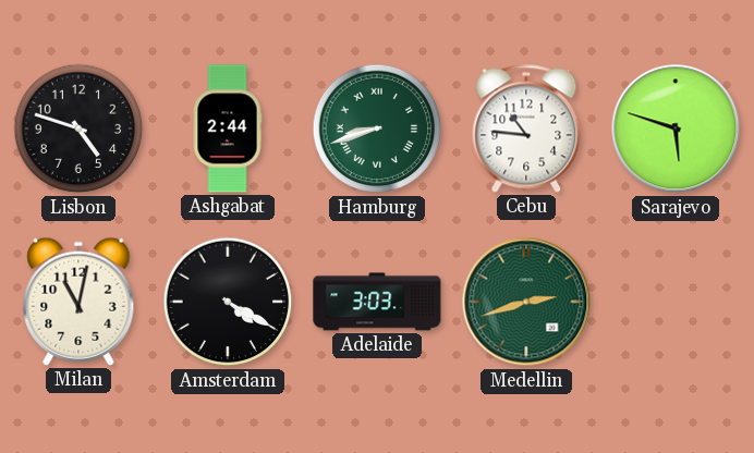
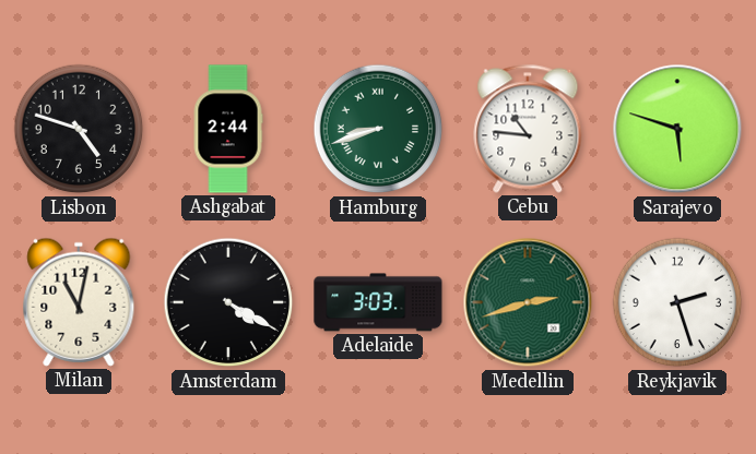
Reykjavik: none -> 2:27
